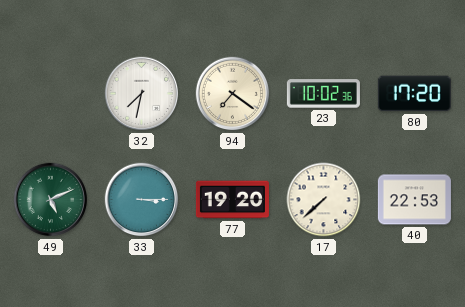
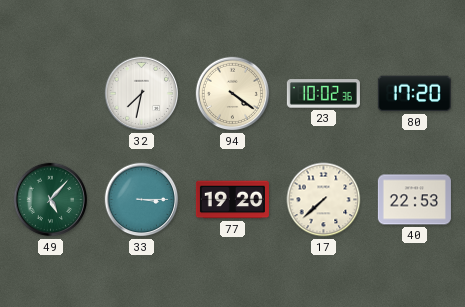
94: 7:21 -> 4:21
49: 5:11 -> 5:07
